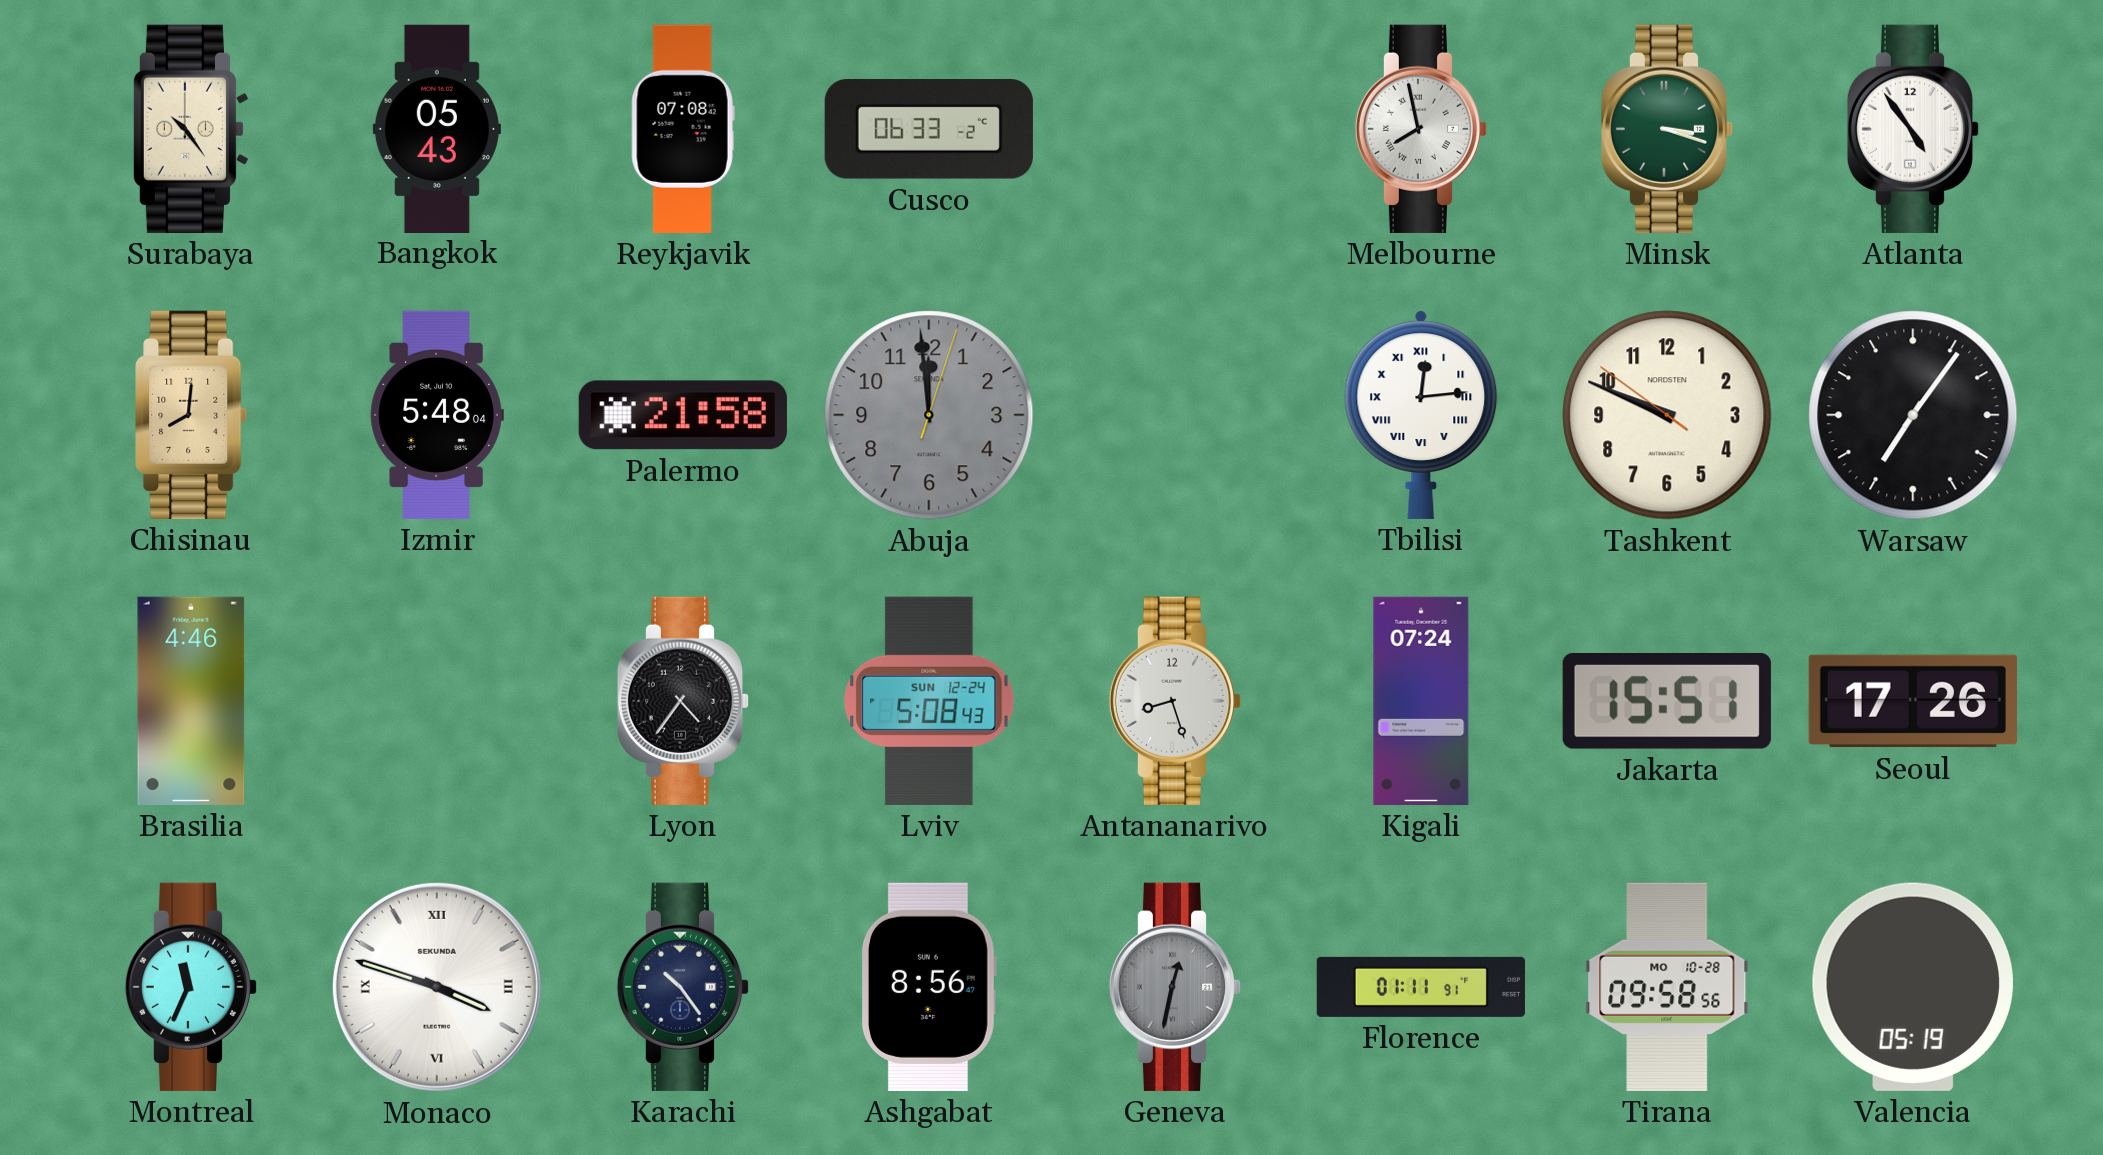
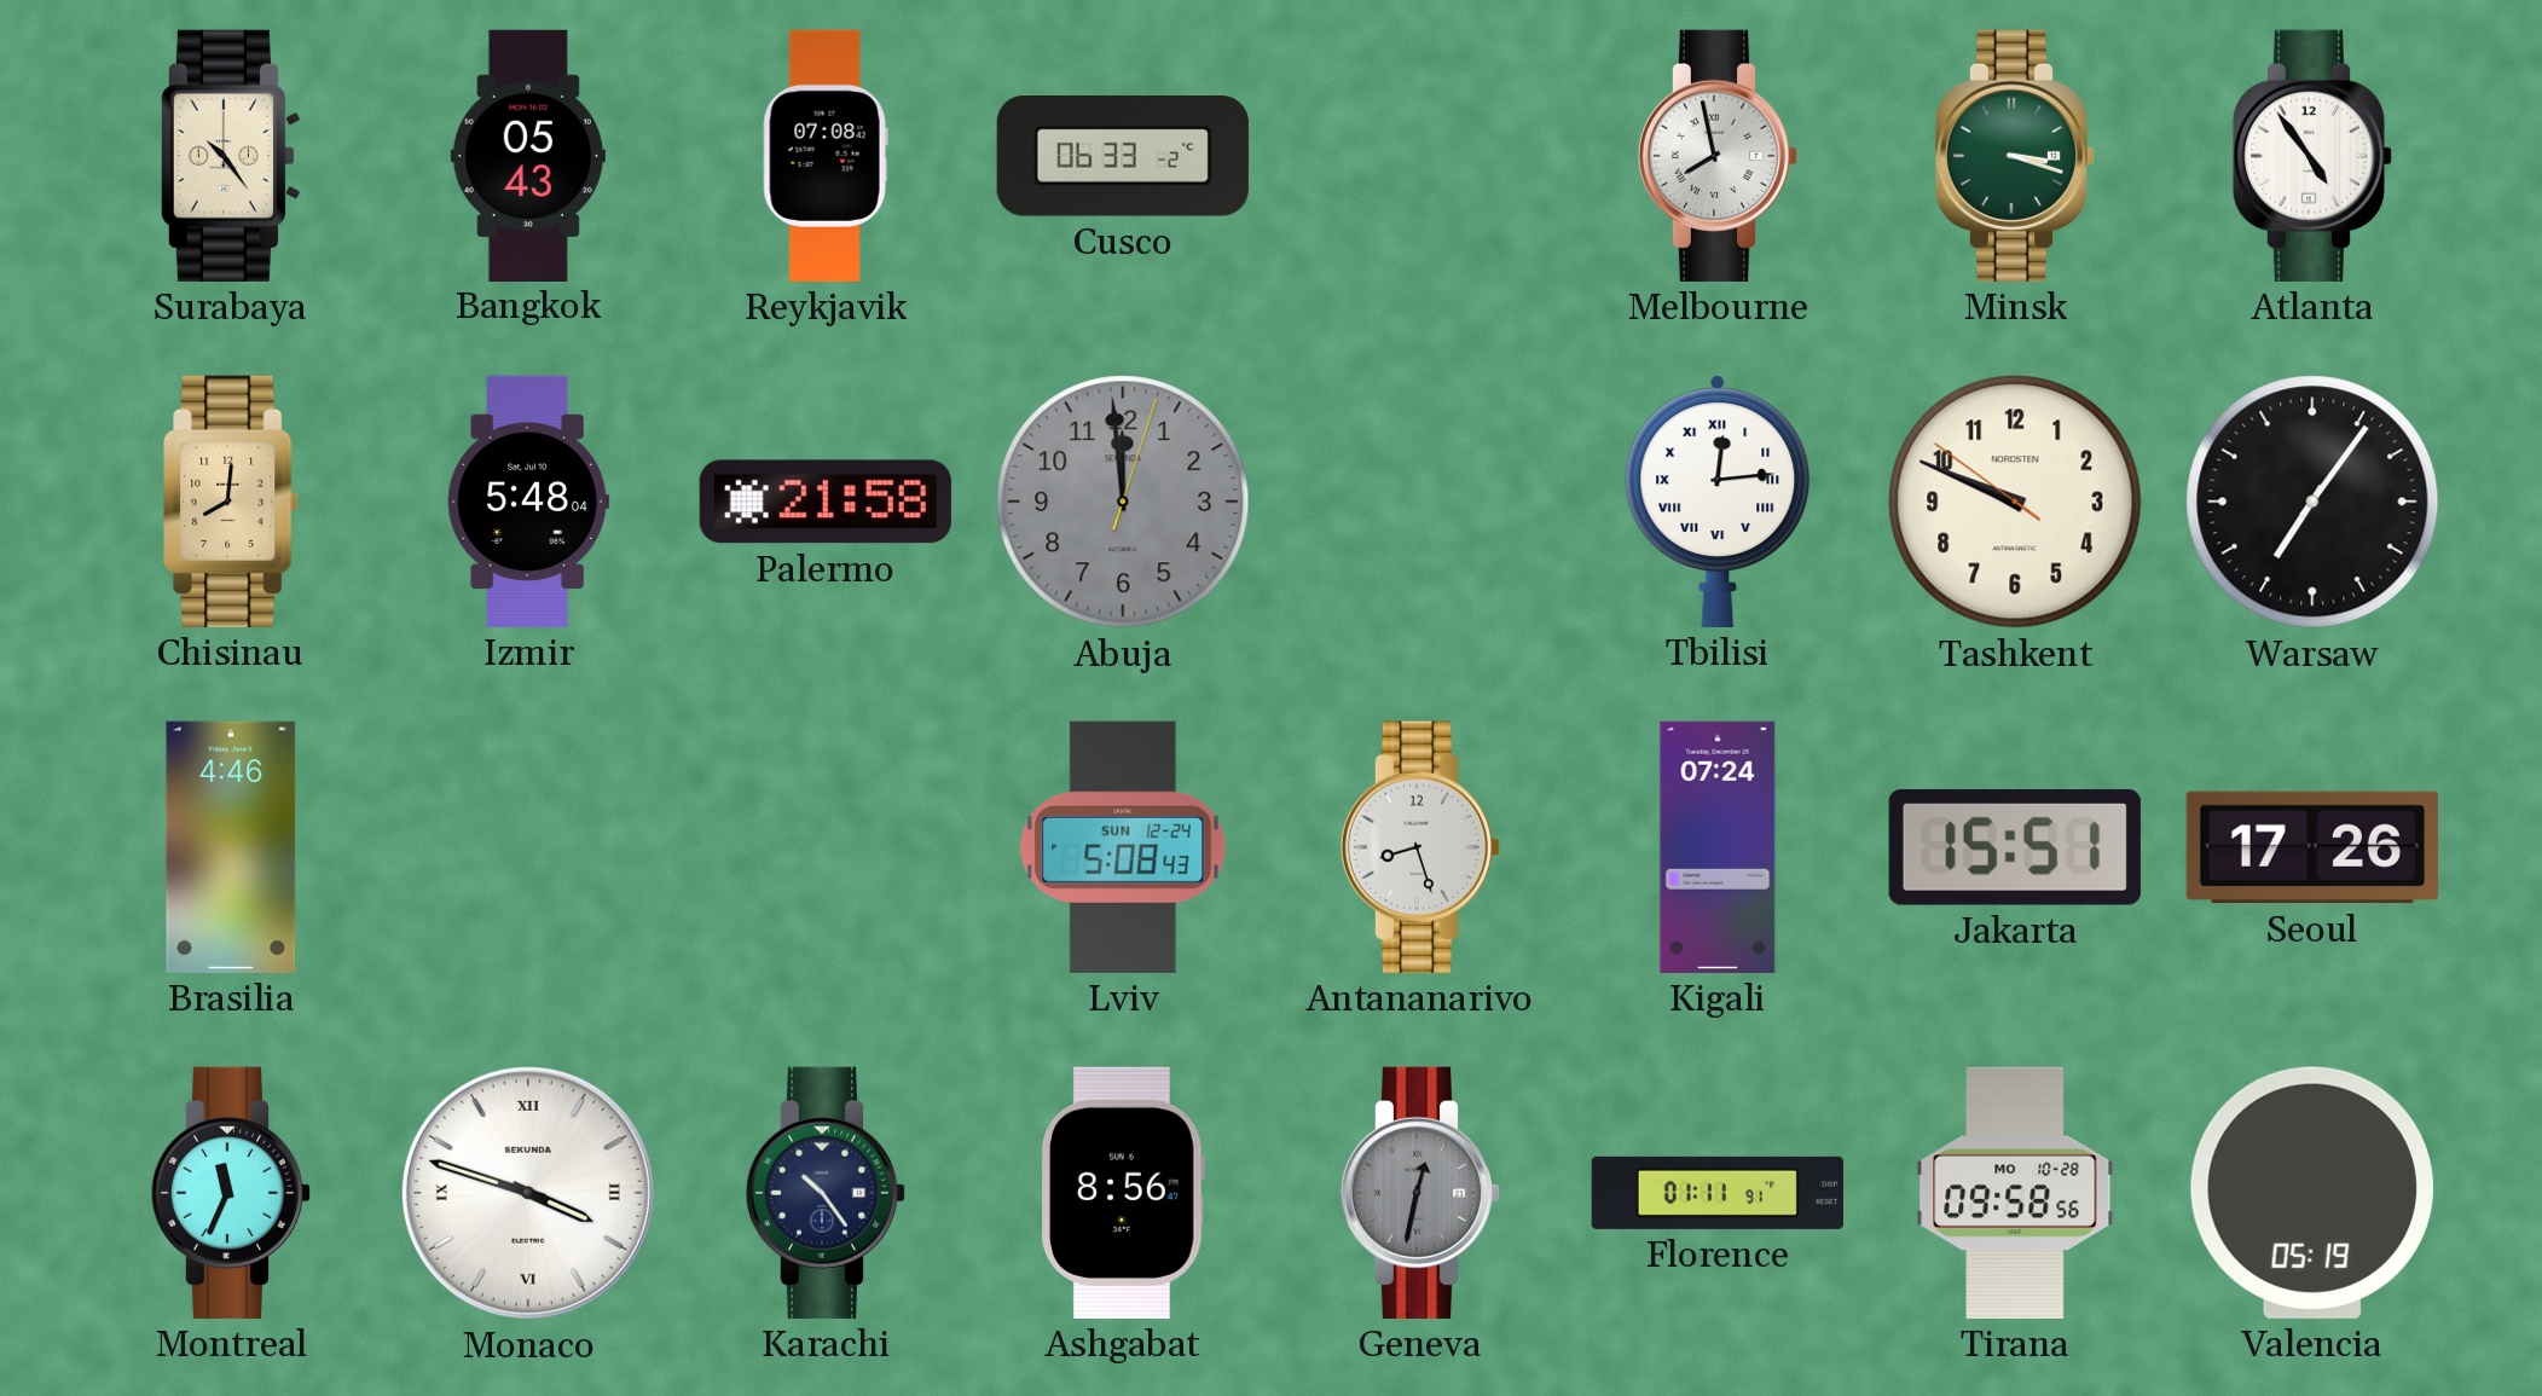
Lyon: 4:36 -> none
